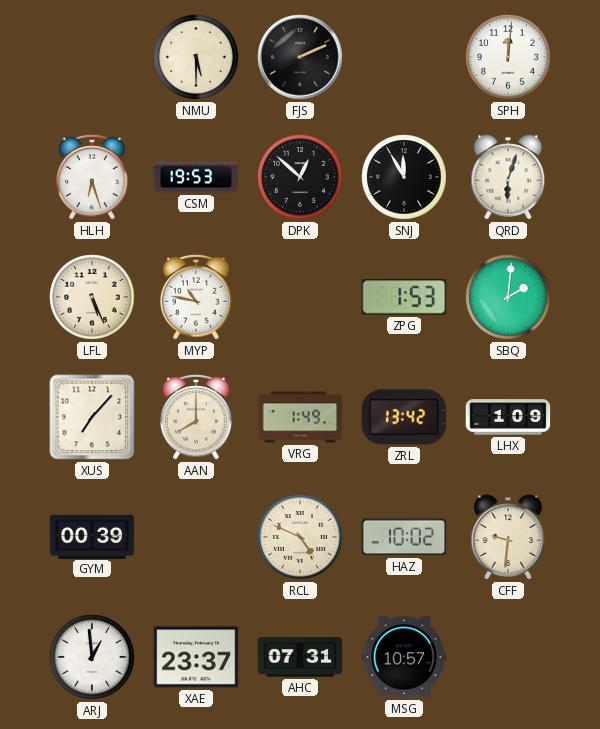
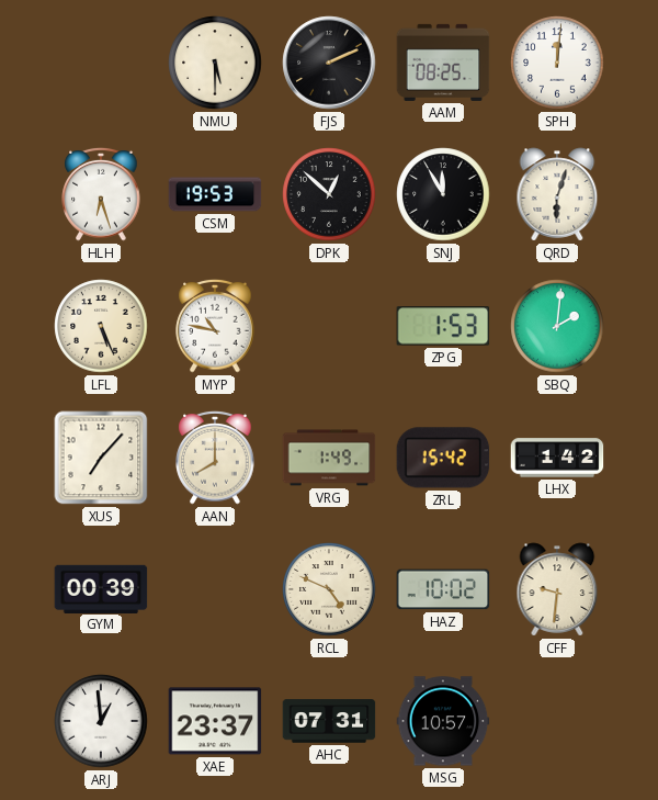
AAM: none -> 08:25
ZRL: 13:42 -> 15:42
LHX: 1:09 -> 1:42
